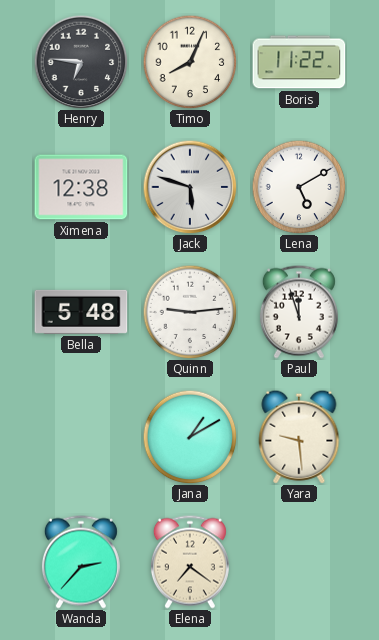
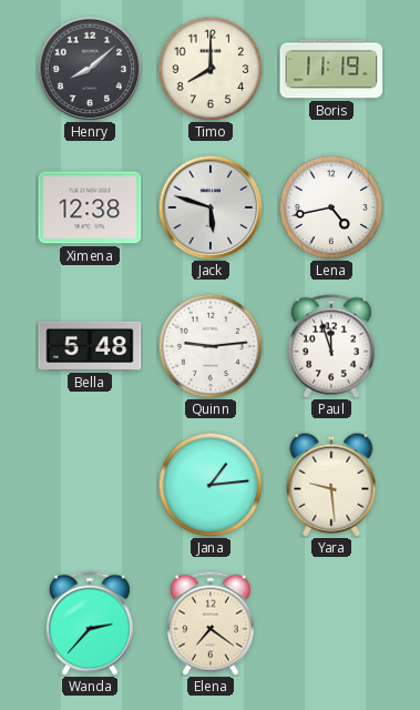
Henry: 6:46 -> 8:08
Timo: 8:04 -> 8:00
Boris: 11:22 -> 11:19
Lena: 5:10 -> 4:43
Jana: 1:10 -> 1:14
